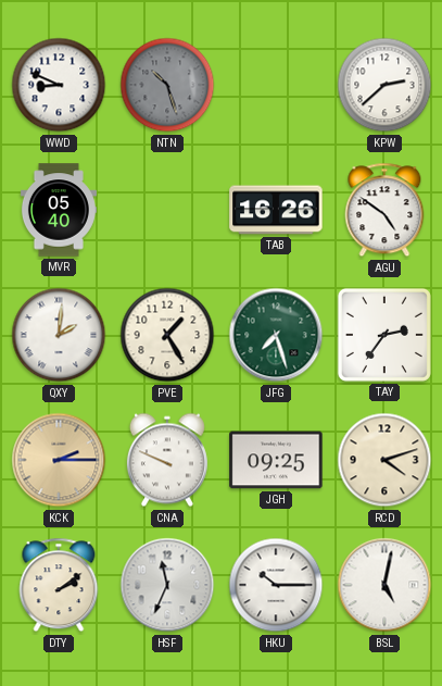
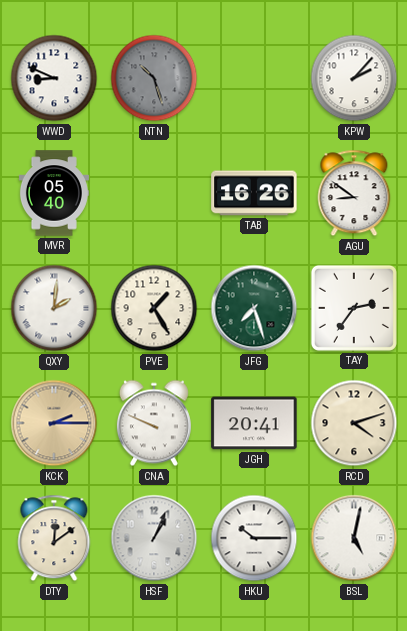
KPW: 2:38 -> 2:07
AGU: 4:51 -> 8:51
JGH: 09:25 -> 20:41
DTY: 2:09 -> 12:09
HSF: 11:34 -> 1:04
